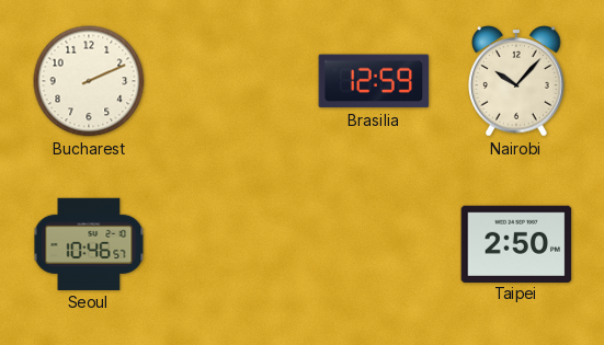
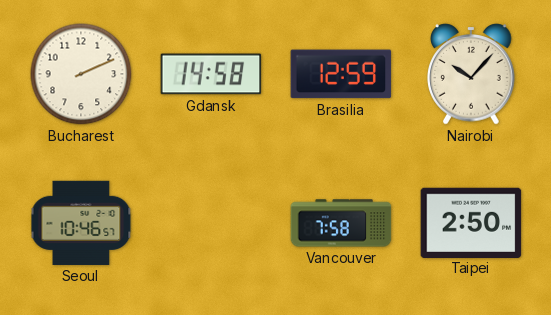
Gdansk: none -> 14:58
Vancouver: none -> 7:58
